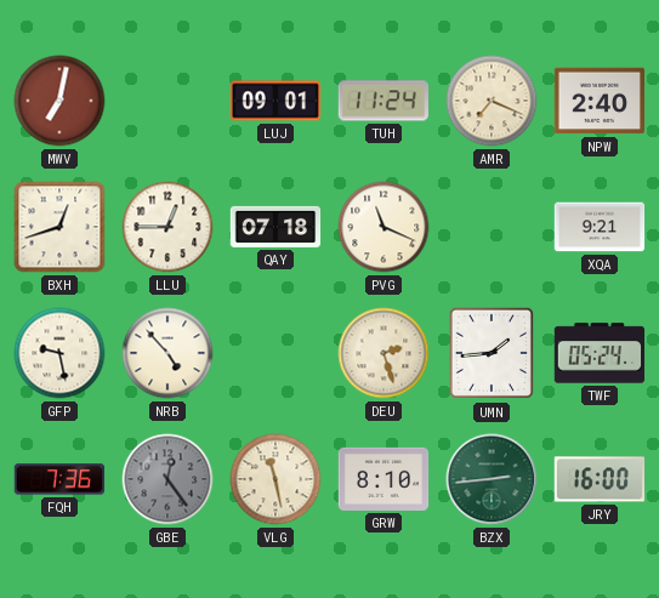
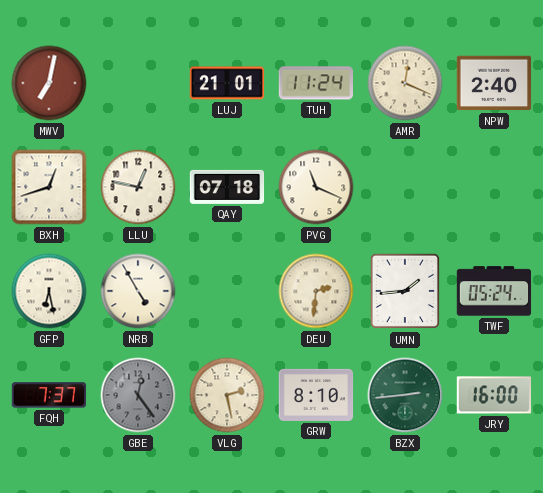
LUJ: 09:01 -> 21:01
AMR: 7:19 -> 12:19
LLU: 12:45 -> 12:47
XQA: 9:21 -> none
GFP: 9:28 -> 6:28
NRB: 4:53 -> 4:55
DEU: 2:27 -> 2:31
FQH: 7:36 -> 7:37
VLG: 11:28 -> 2:28
